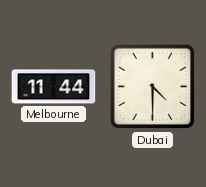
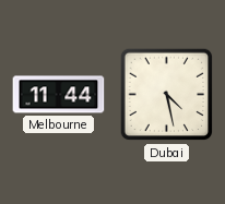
Dubai: 4:30 -> 4:28
